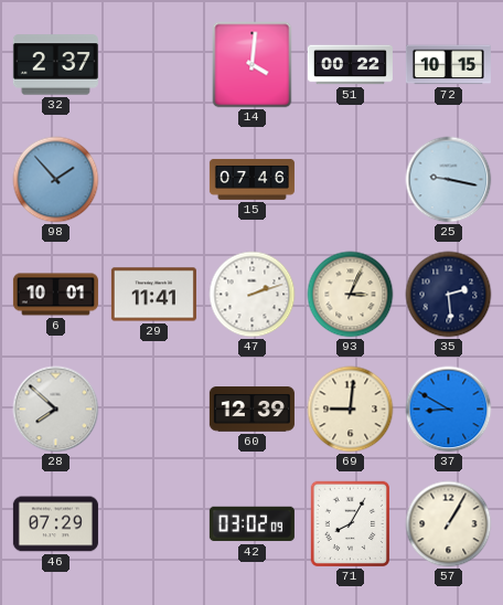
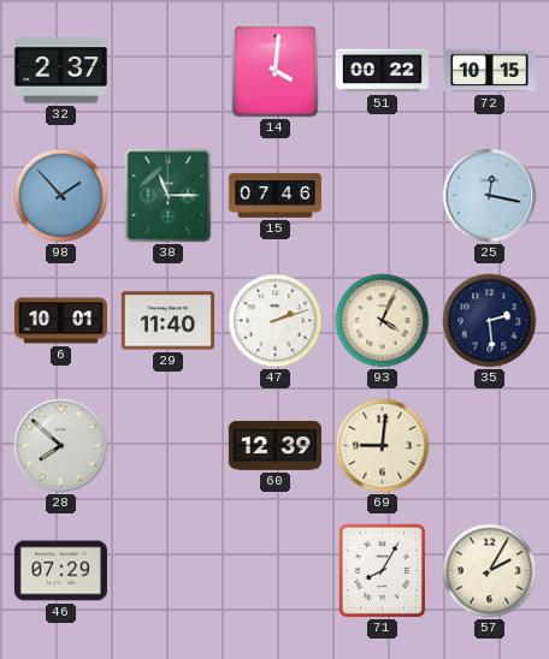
38: none -> 11:15
25: 9:17 -> 12:17
29: 11:41 -> 11:40
93: 3:04 -> 4:04
37: 8:50 -> none
42: 03:02 -> none
57: 1:05 -> 2:05
